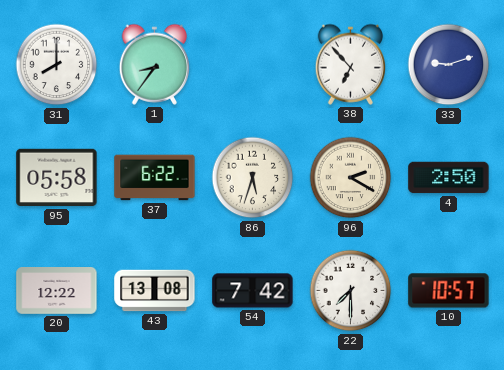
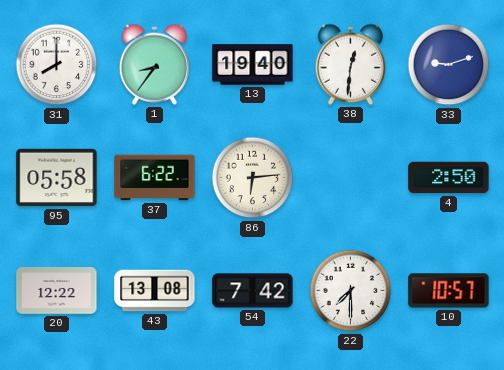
13: none -> 19:40
38: 6:53 -> 12:31
86: 5:33 -> 6:14
96: 2:20 -> none
